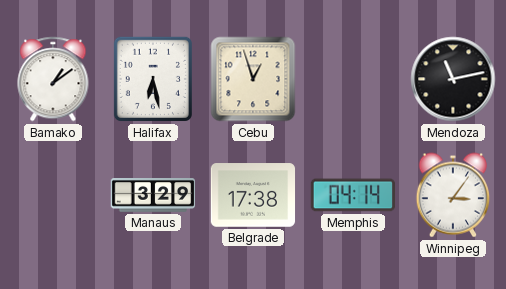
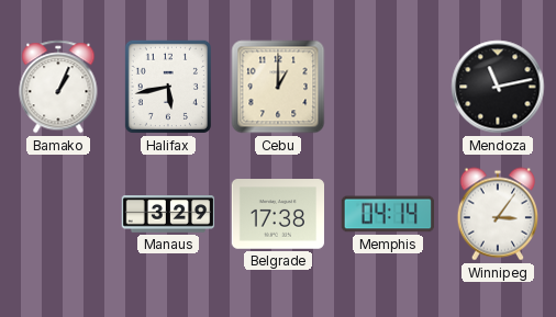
Bamako: 1:09 -> 1:04
Halifax: 6:28 -> 5:43
Cebu: 12:57 -> 1:00
